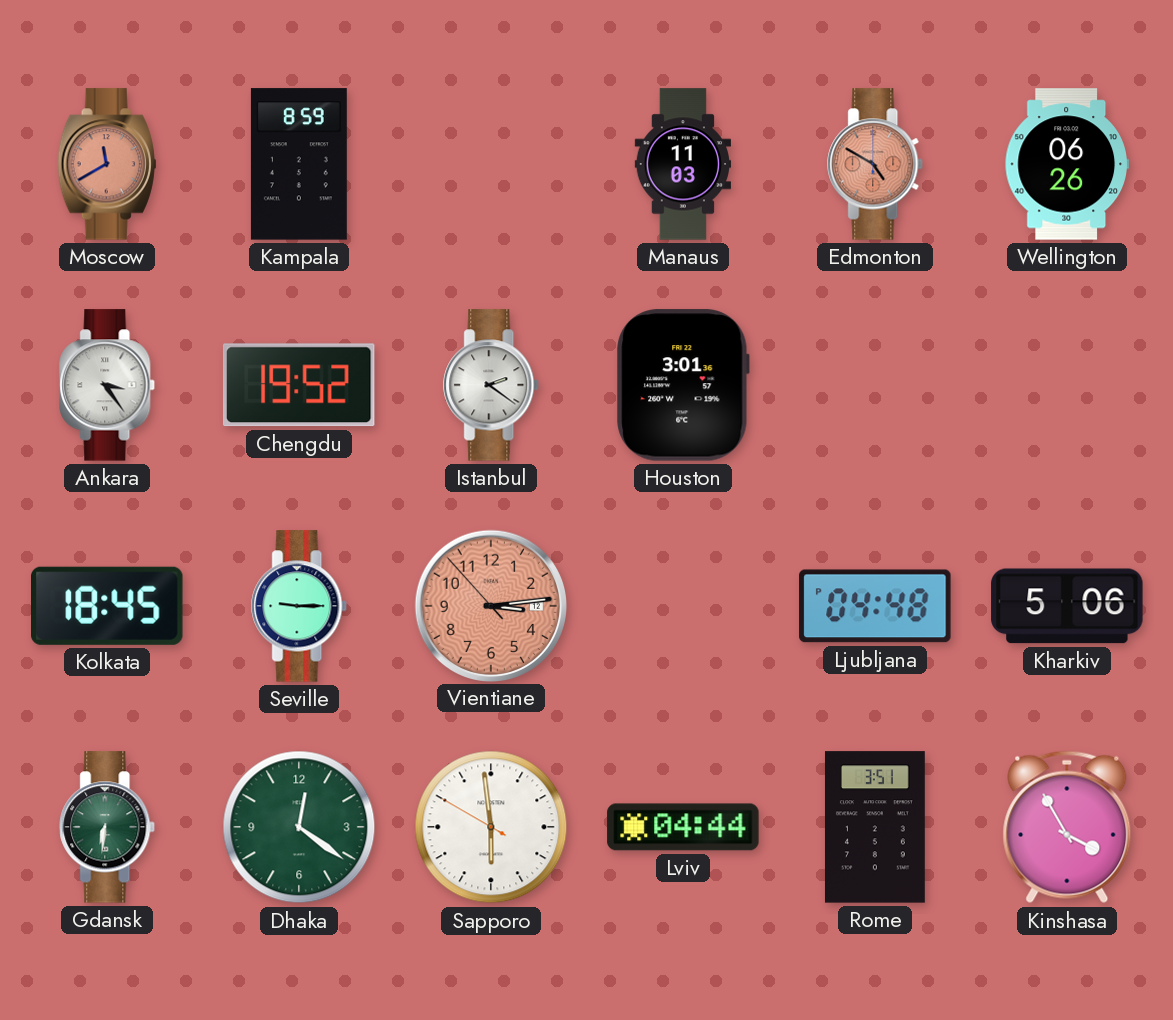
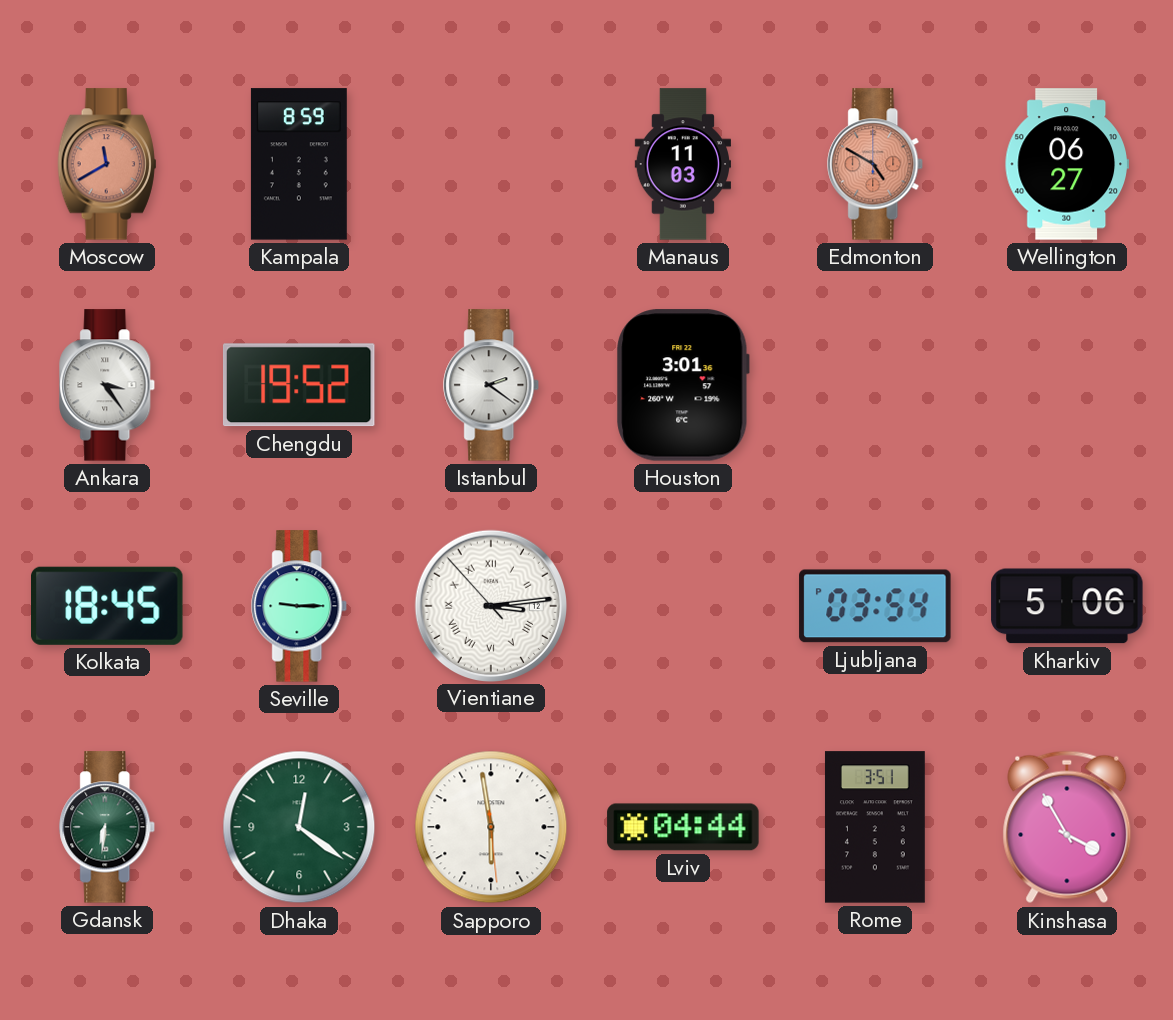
Wellington: 06:26 -> 06:27
Vientiane dial: salmon -> white
Vientiane numerals: Arabic -> Roman
Ljubljana: 04:48 -> 03:54
Sapporo: 5:58:50 -> 5:58:29
